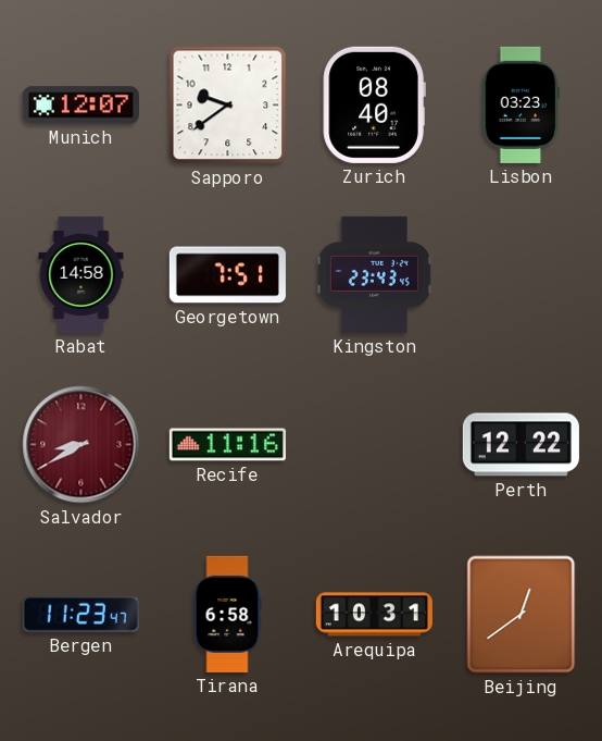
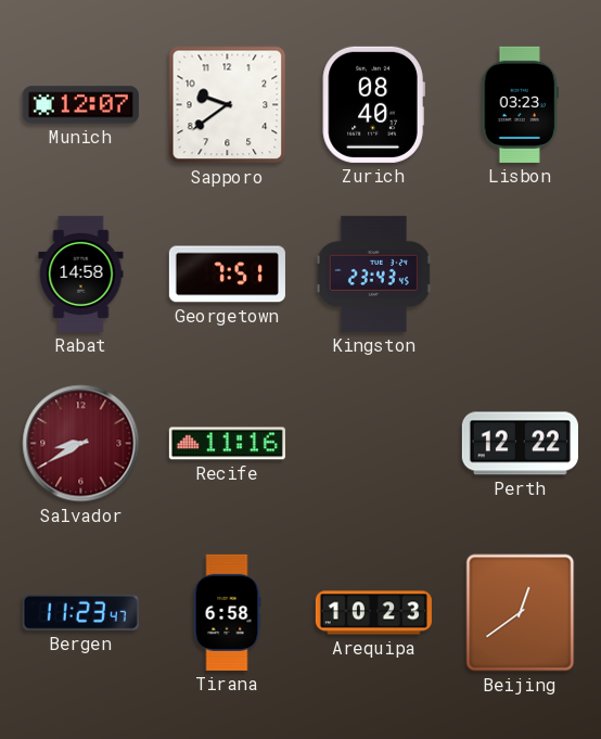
Arequipa: 10:31 -> 10:23
